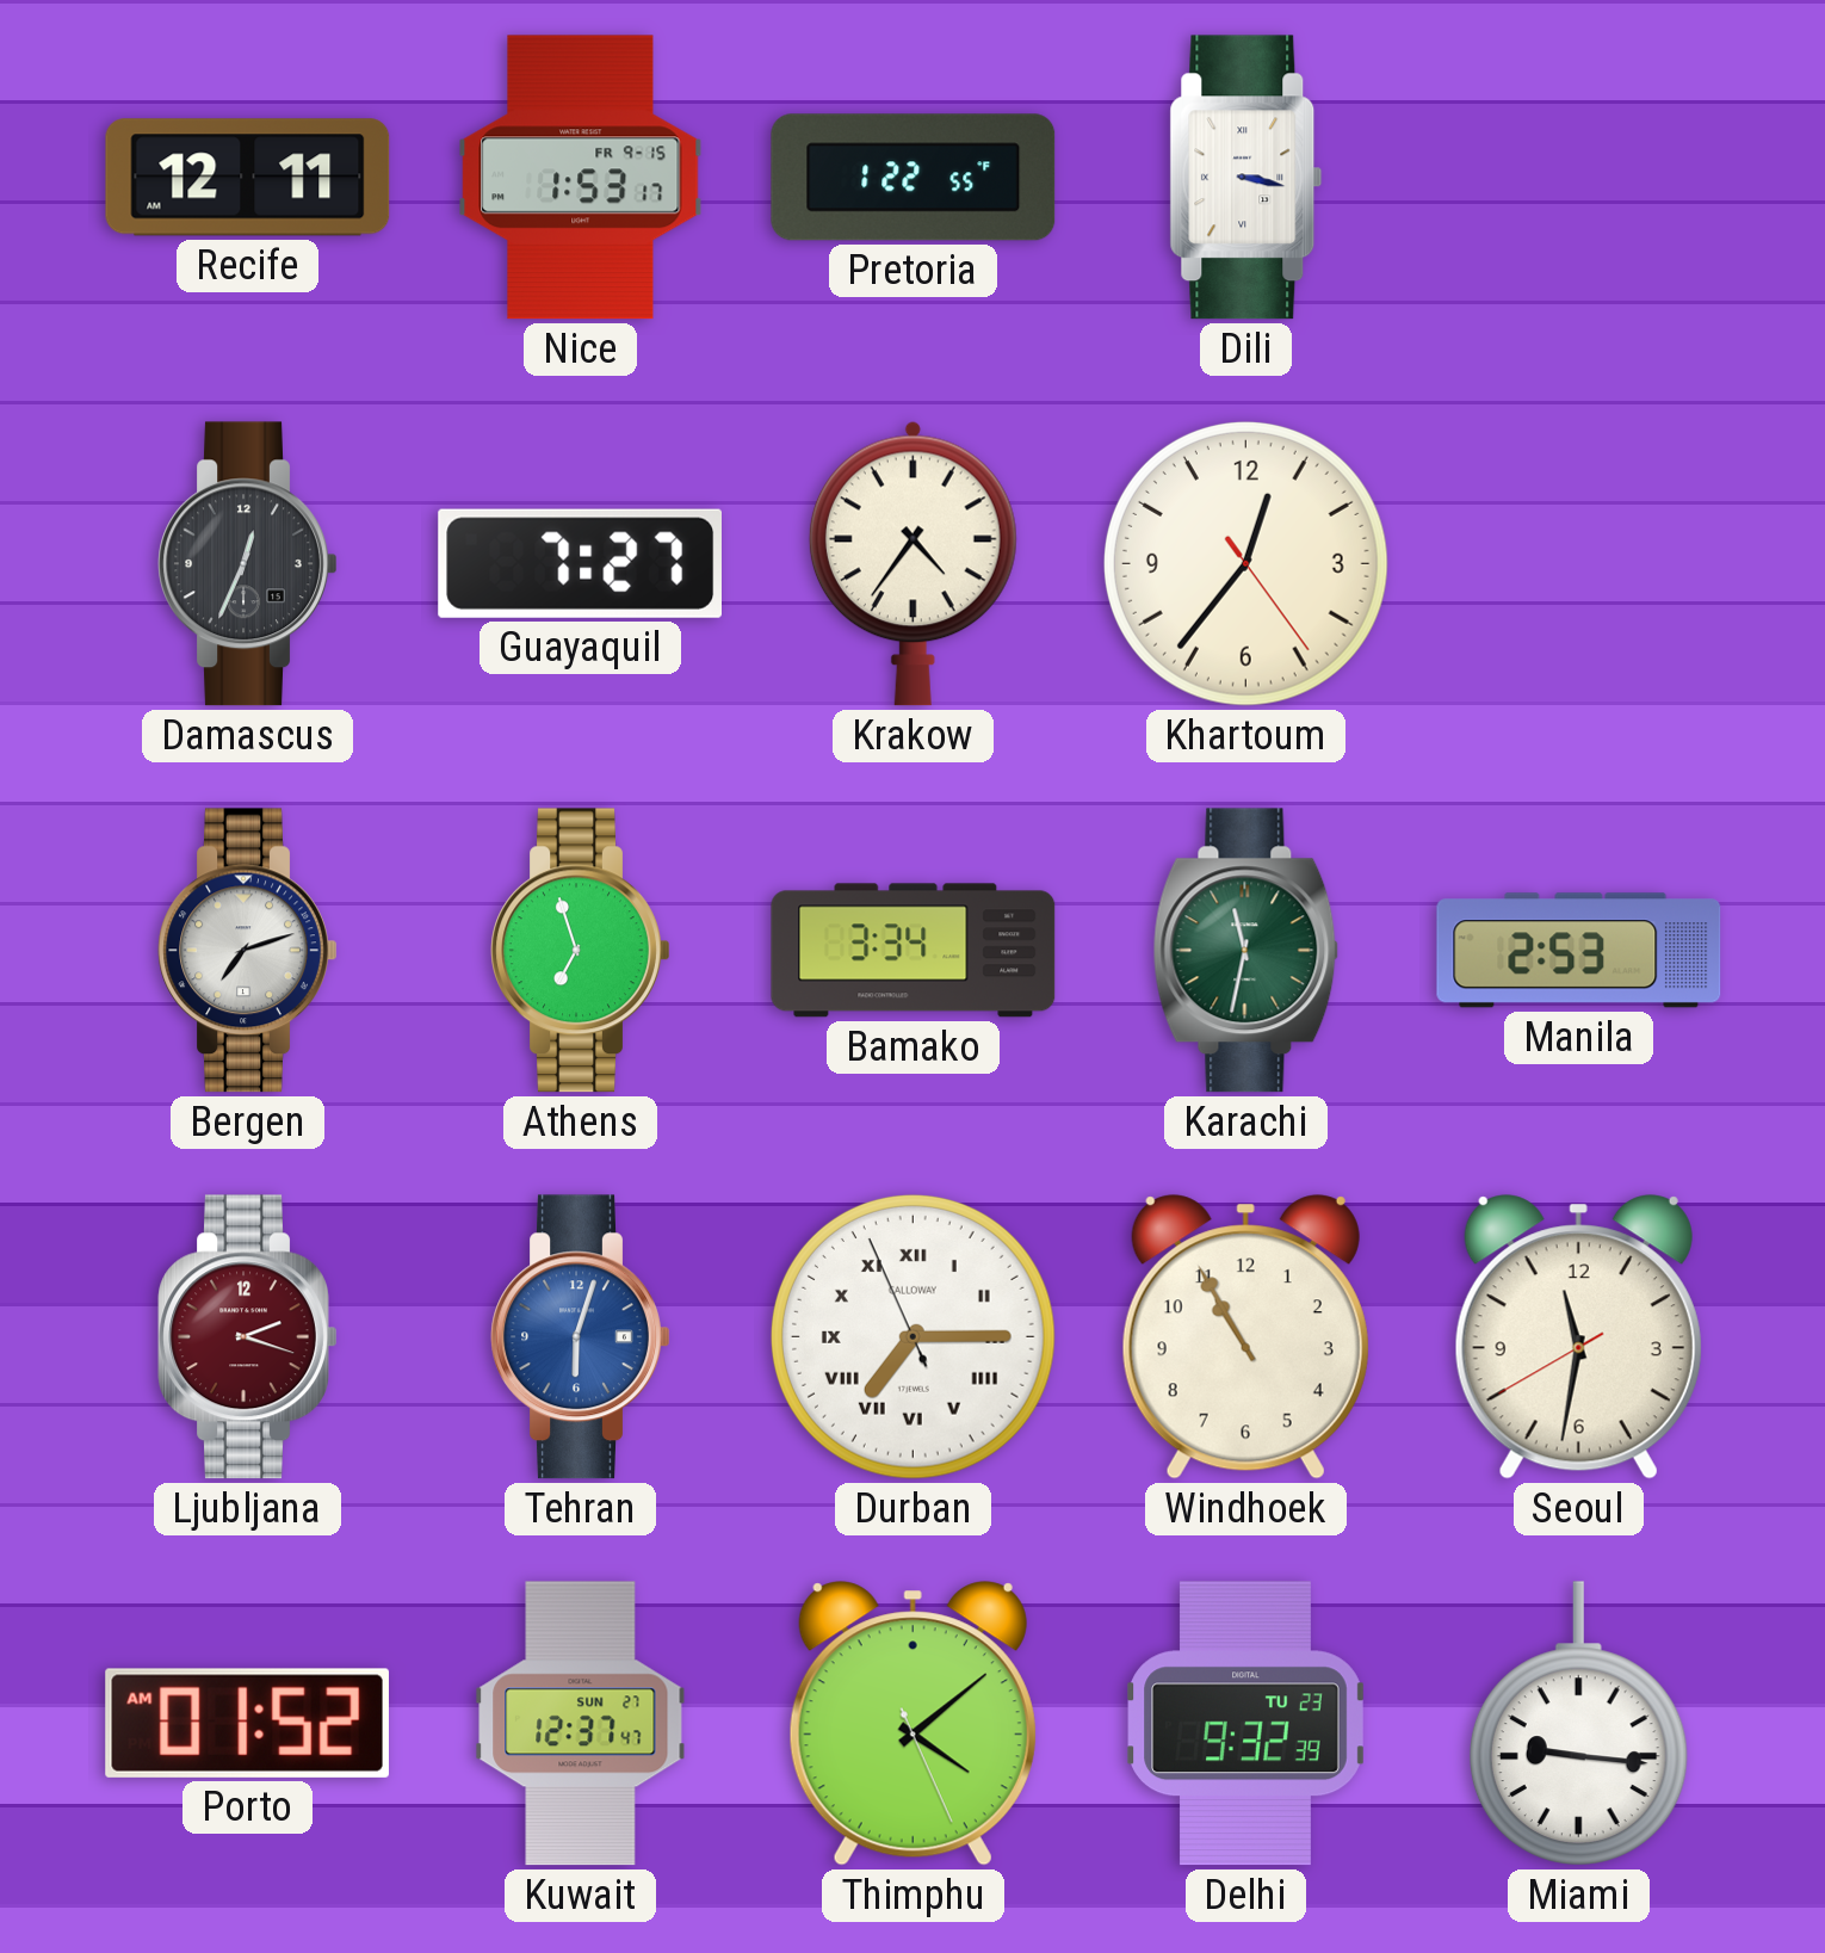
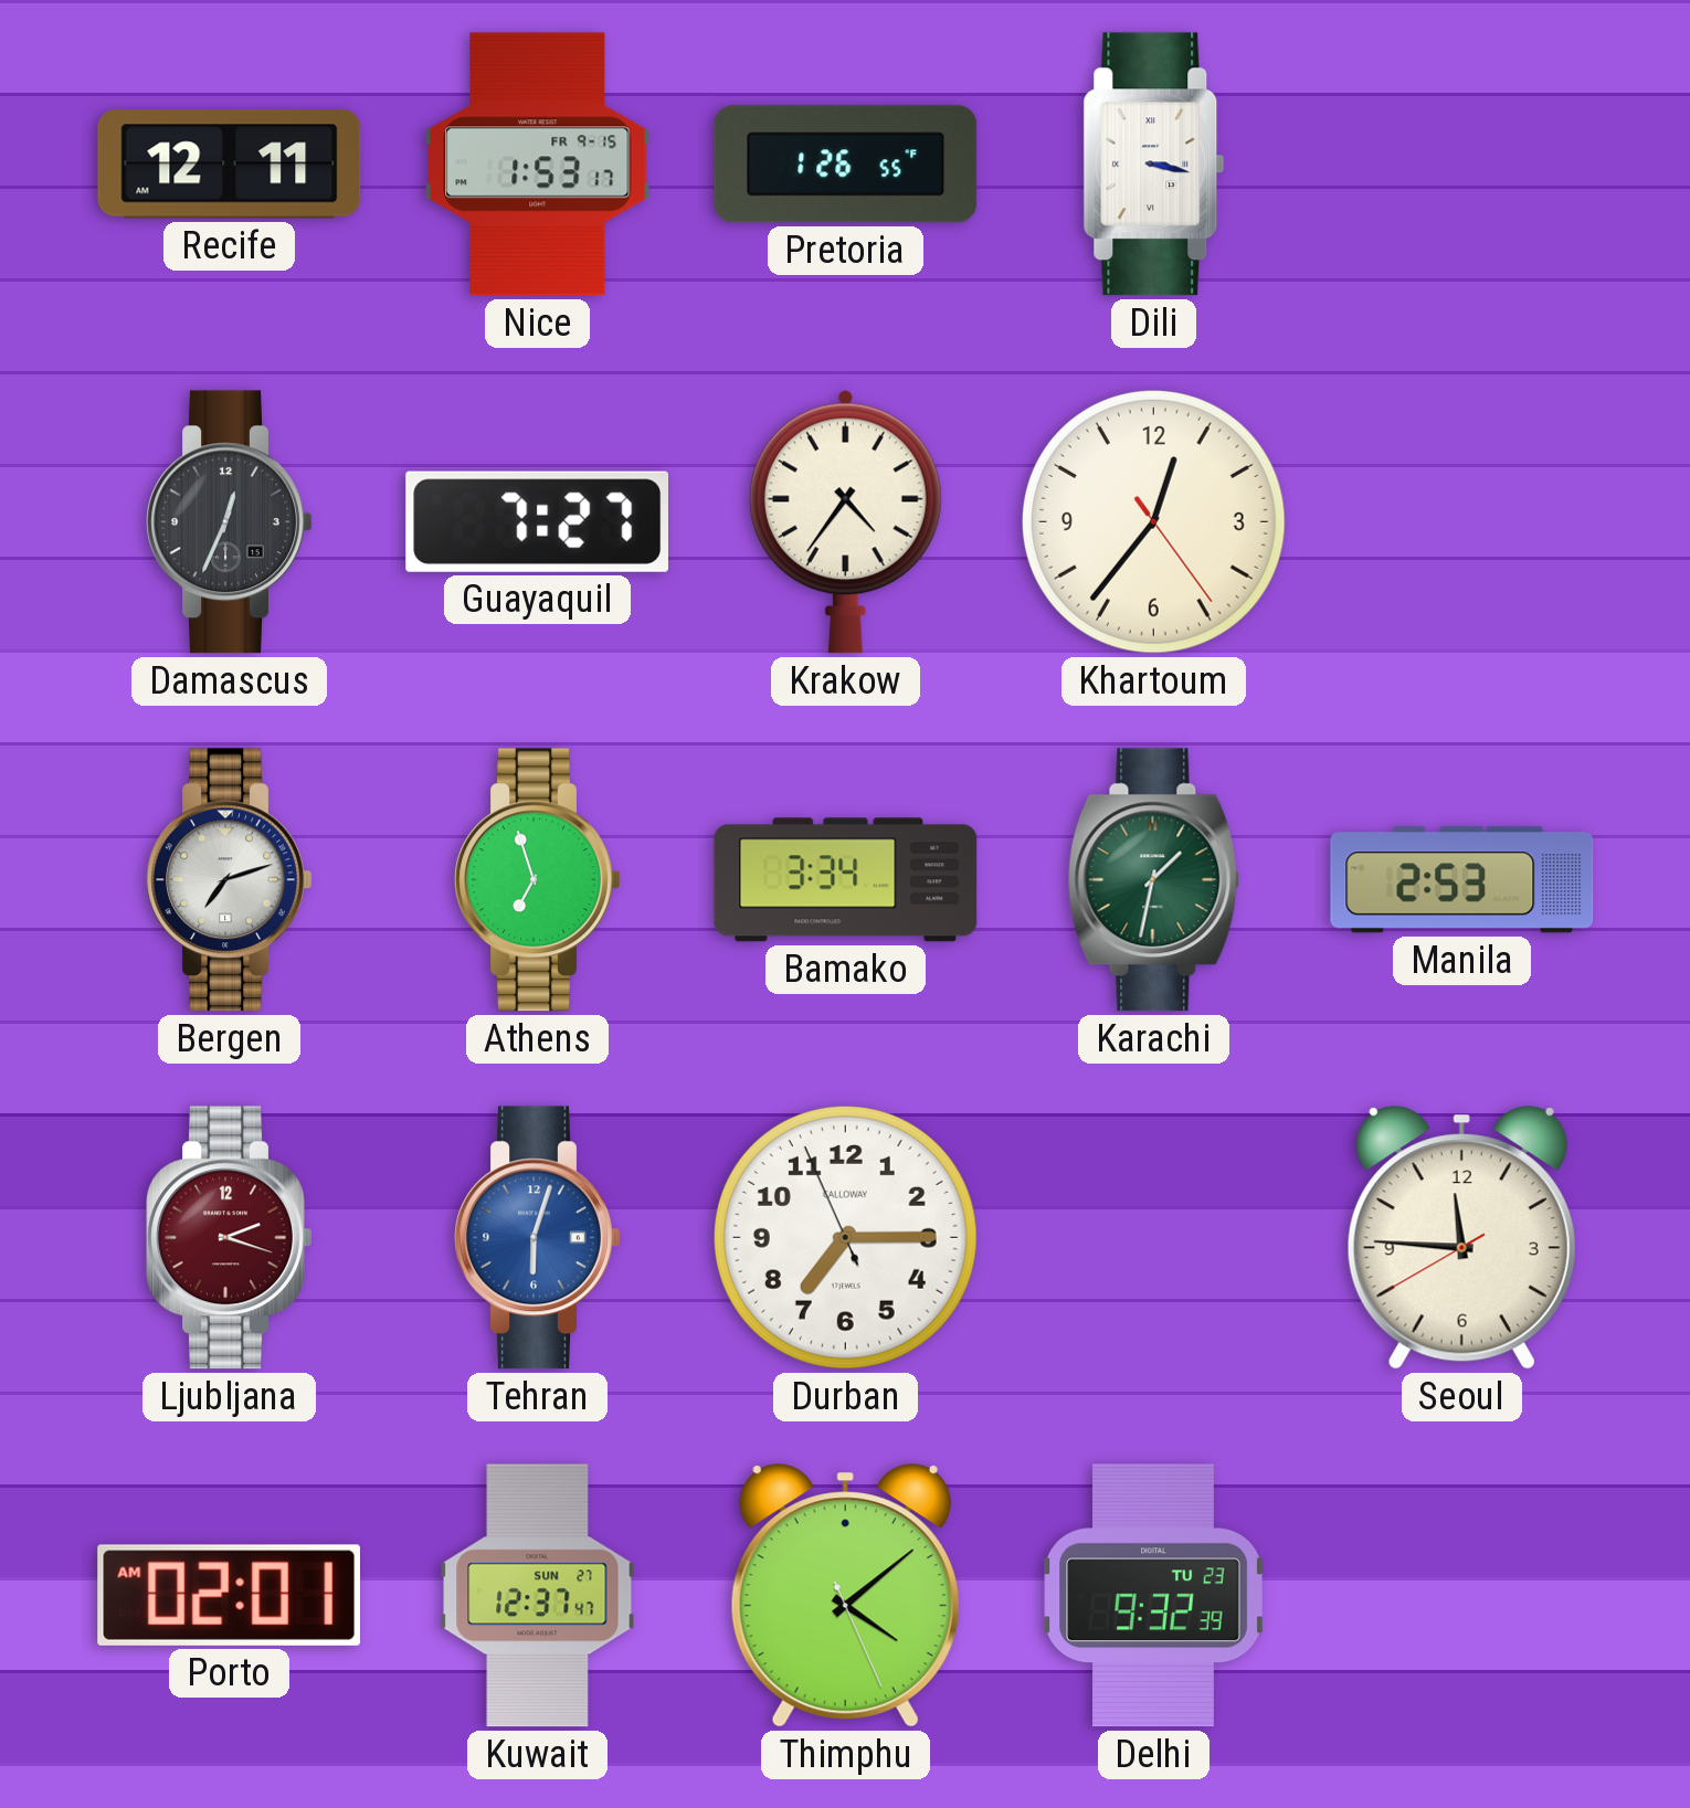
Pretoria: 1:22 -> 1:26
Karachi: 11:32 -> 1:32
Durban numerals: Roman -> Arabic
Windhoek: 10:55 -> none
Seoul: 11:31 -> 11:45
Porto: 01:52 -> 02:01
Miami: 9:16 -> none
